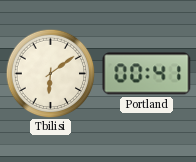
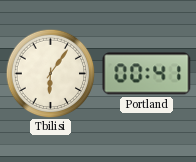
Tbilisi: 6:09 -> 6:06
